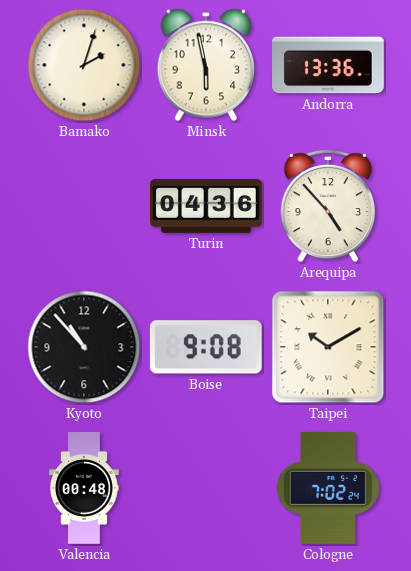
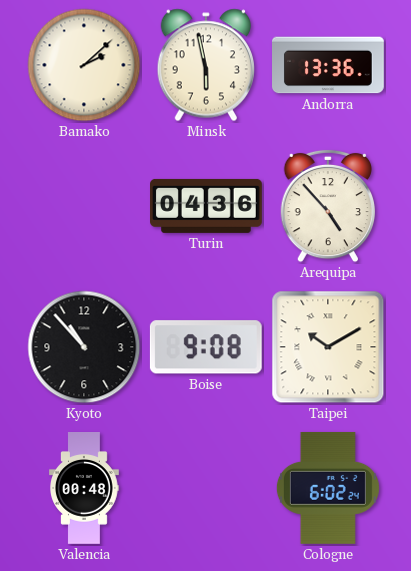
Bamako: 2:03 -> 2:08
Cologne: 7:02 -> 6:02
